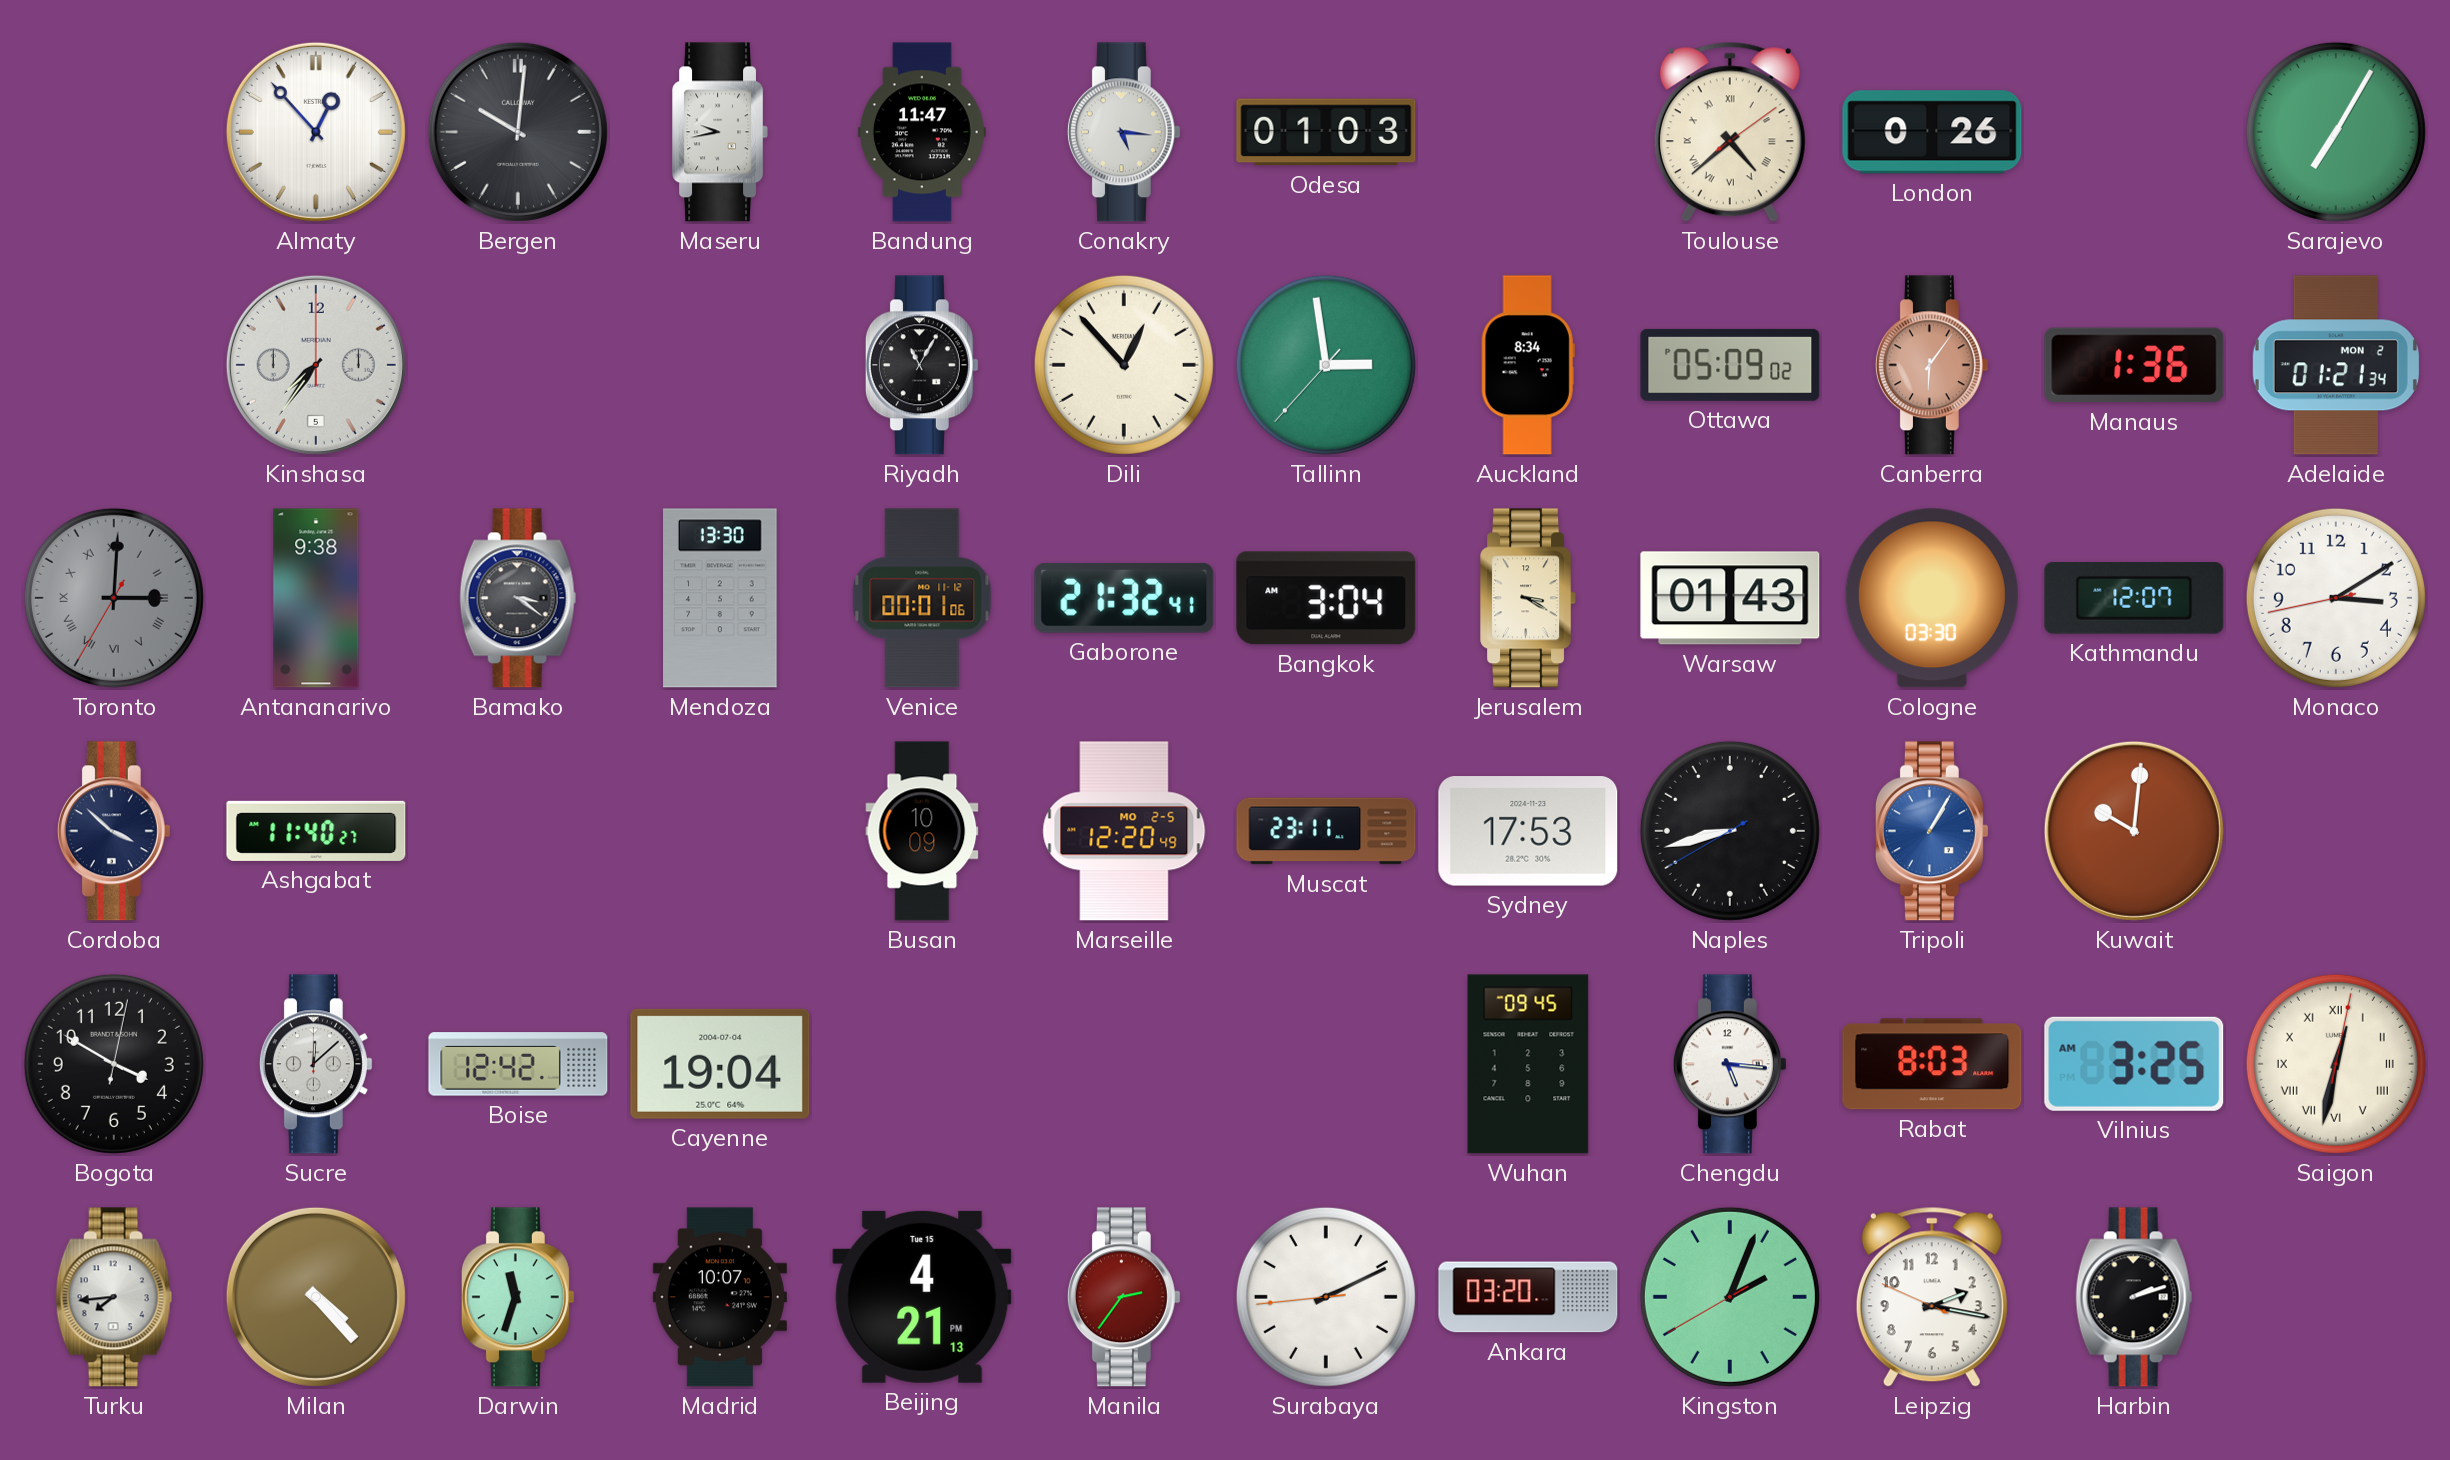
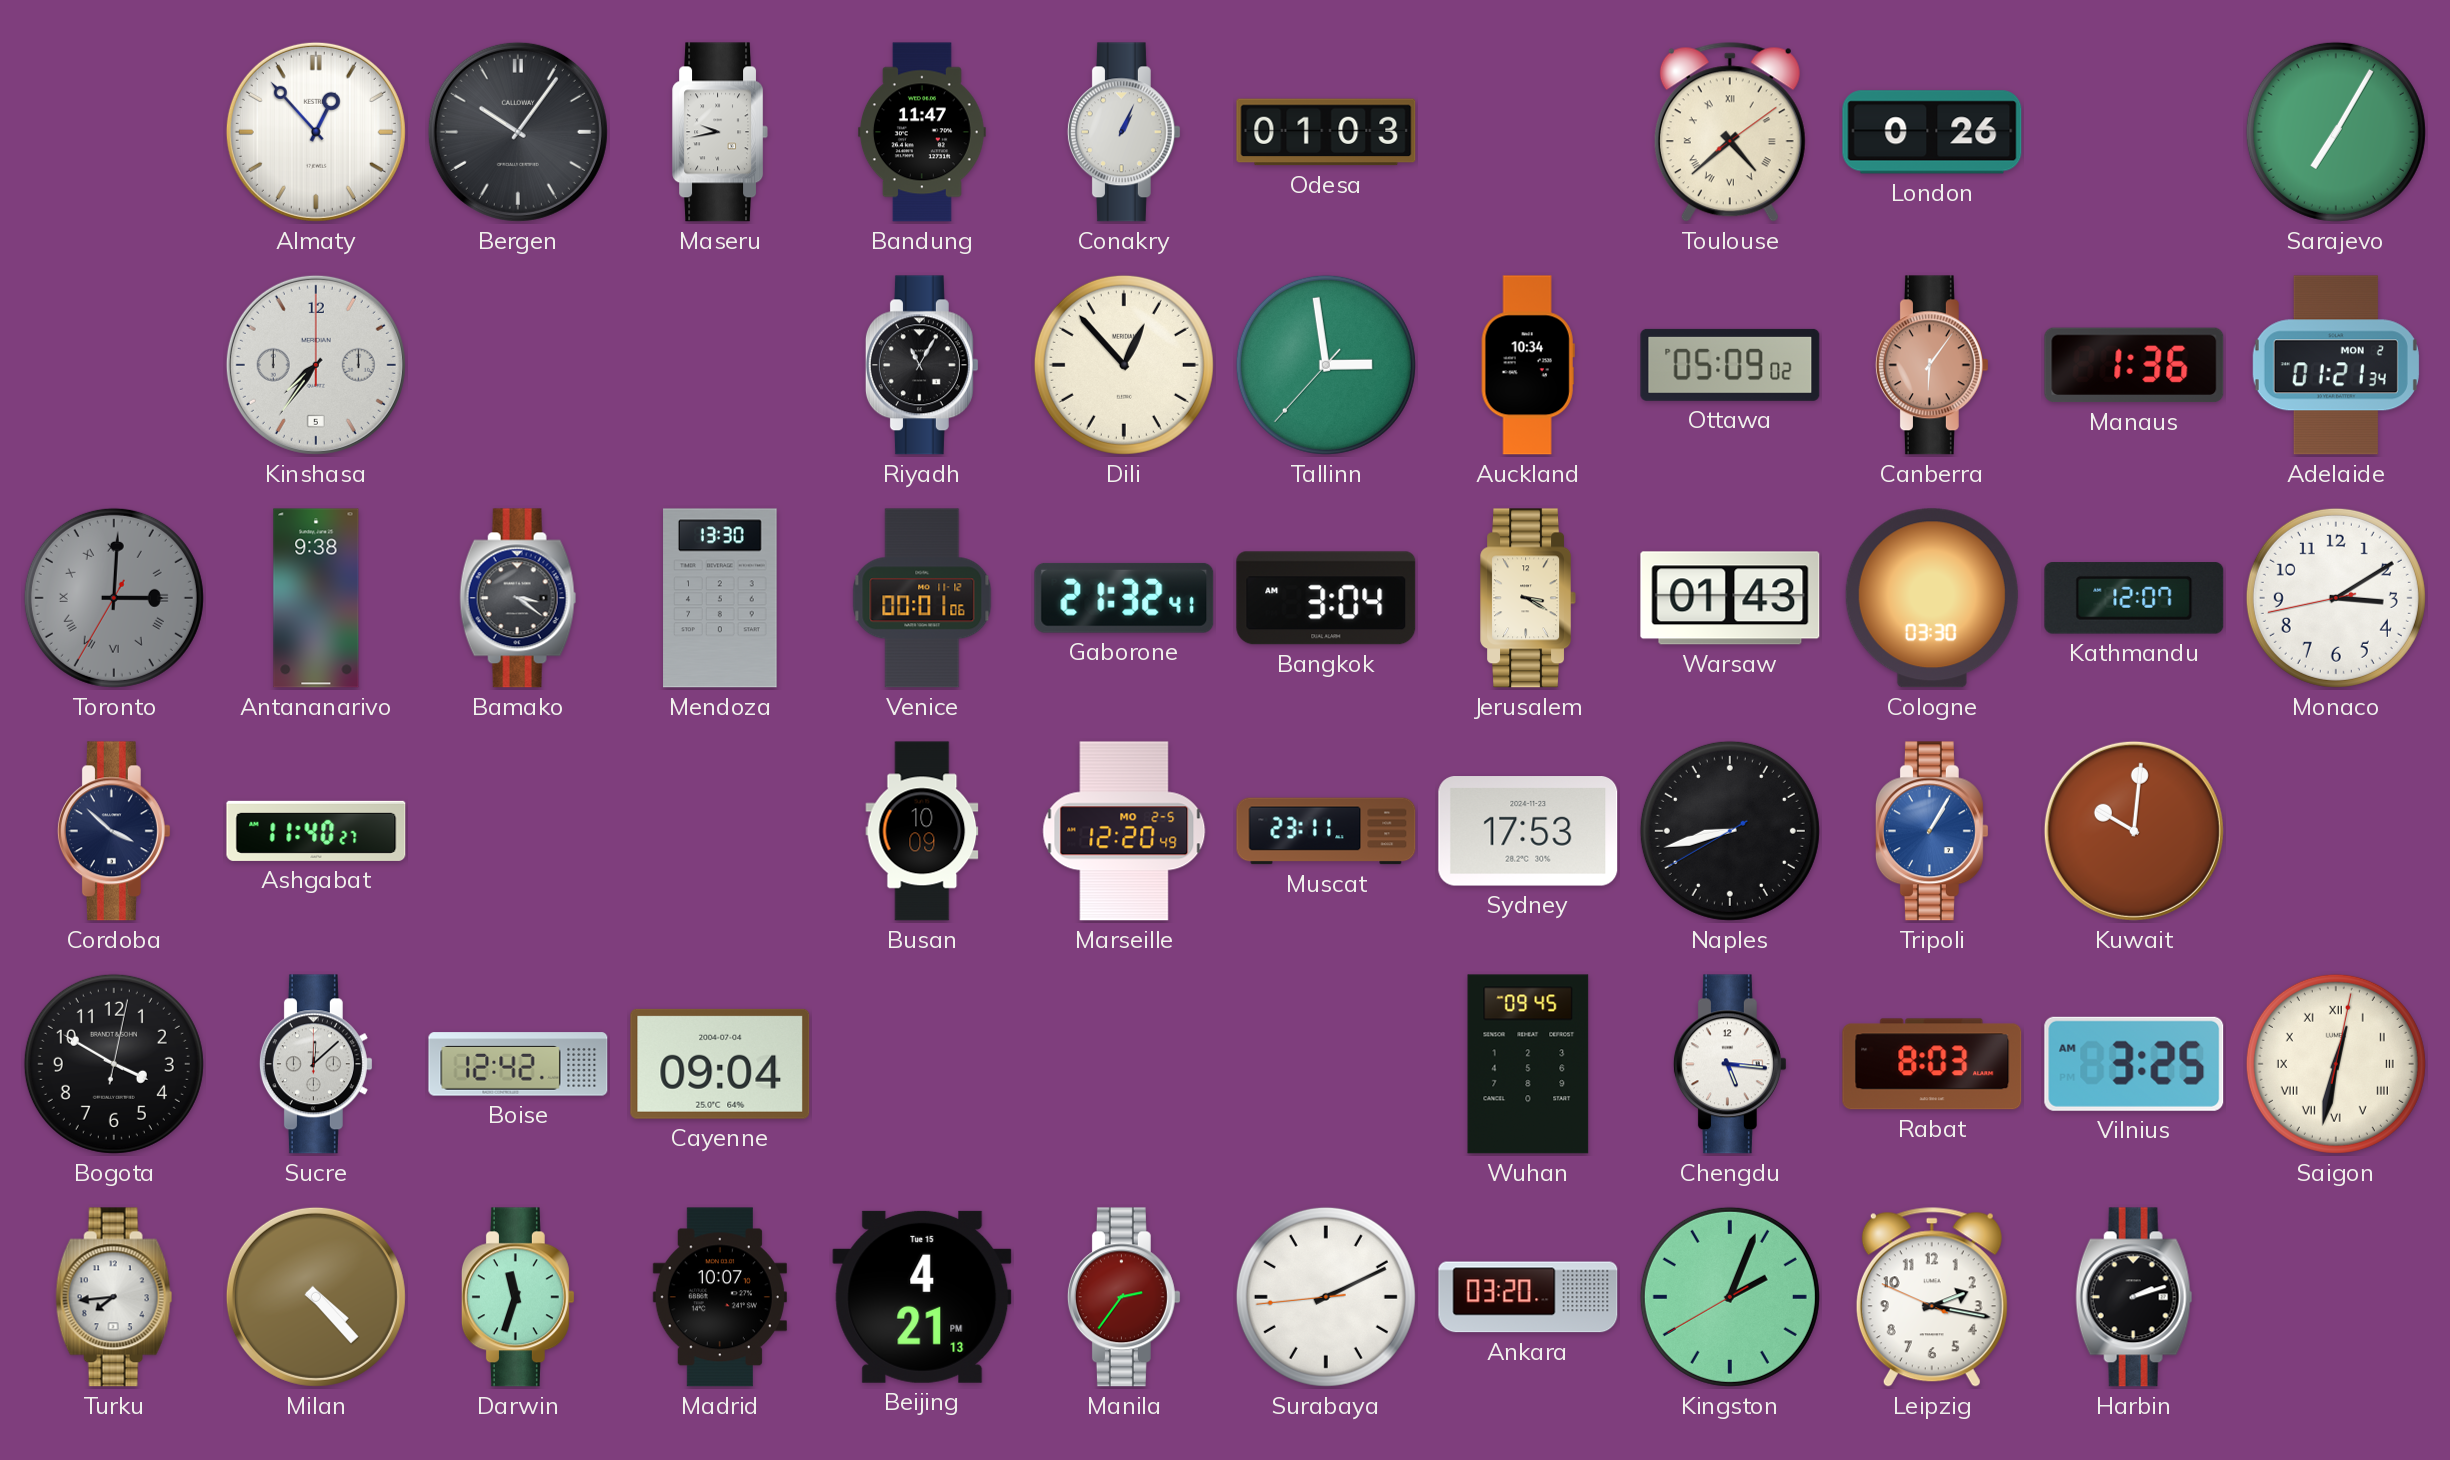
Bergen: 10:01 -> 10:06
Conakry: 5:16 -> 1:04
Auckland: 8:34 -> 10:34
Cayenne: 19:04 -> 09:04
